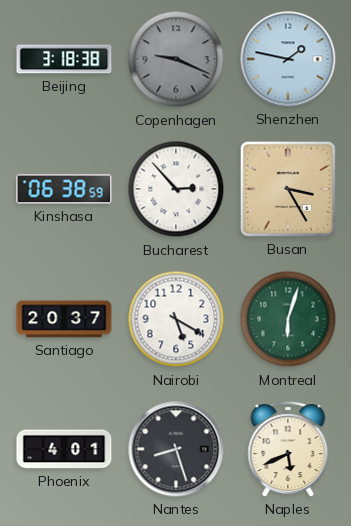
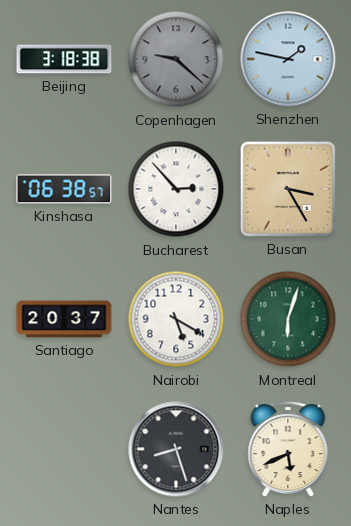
Copenhagen: 9:19 -> 9:22
Kinshasa: 06:38:59 -> 06:38:57
Phoenix: 4:01 -> none
